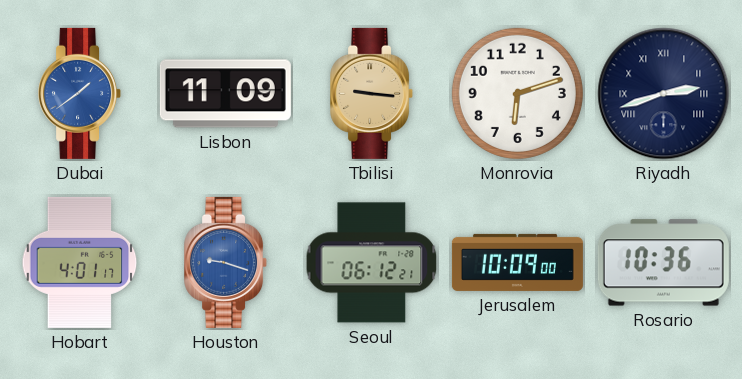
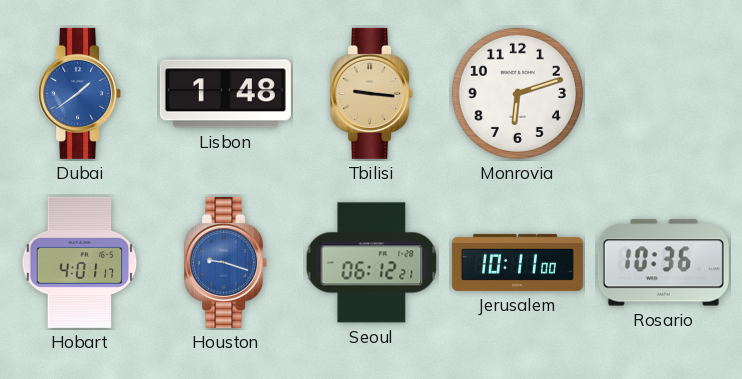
Lisbon: 11:09 -> 1:48
Riyadh: 2:42 -> none
Jerusalem: 10:09 -> 10:11
